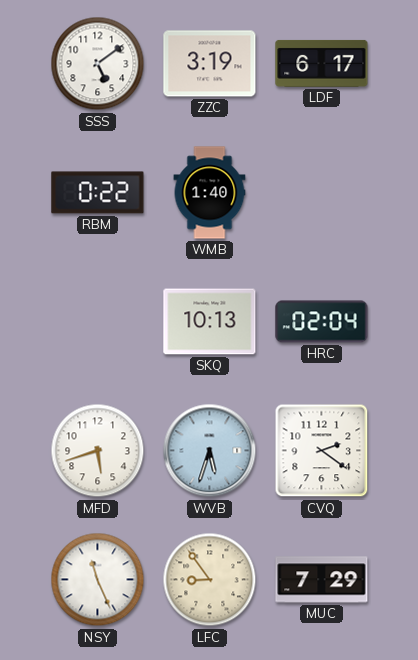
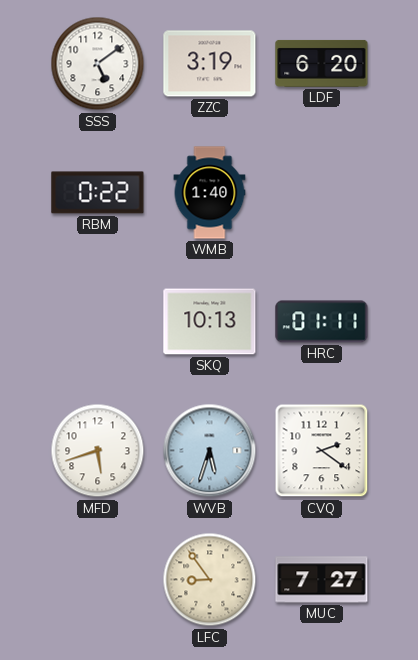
LDF: 6:17 -> 6:20
HRC: 02:04 -> 01:11
NSY: 11:26 -> none
MUC: 7:29 -> 7:27
